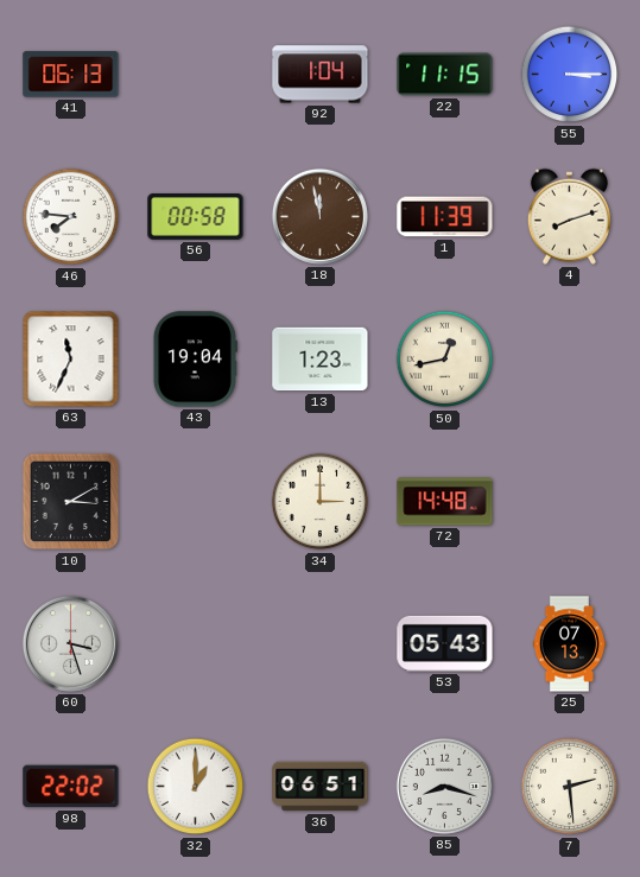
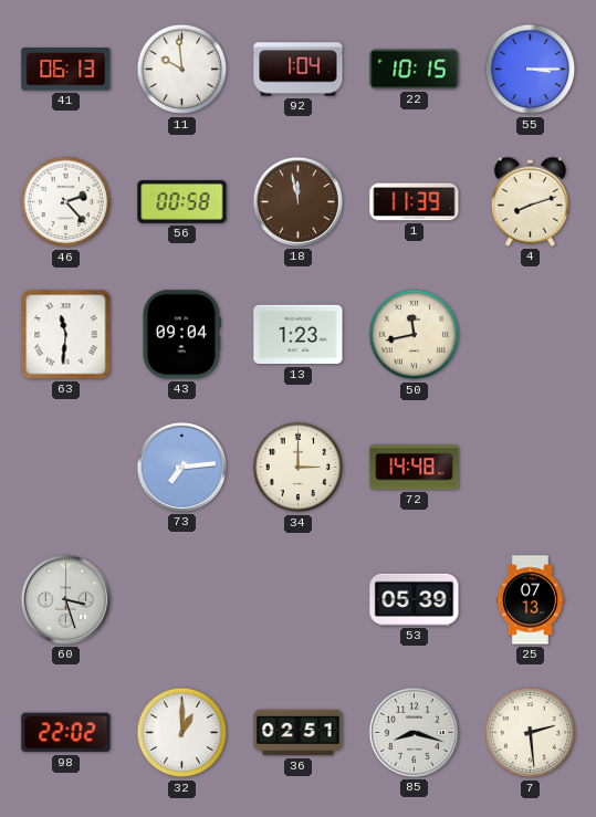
11: none -> 9:59
22: 11:15 -> 10:15
46: 7:46 -> 2:23
63: 11:34 -> 11:31
43: 19:04 -> 09:04
50: 12:43 -> 11:43
10: 3:10 -> none
73: none -> 7:14
53: 05:43 -> 05:39
36: 06:51 -> 02:51
